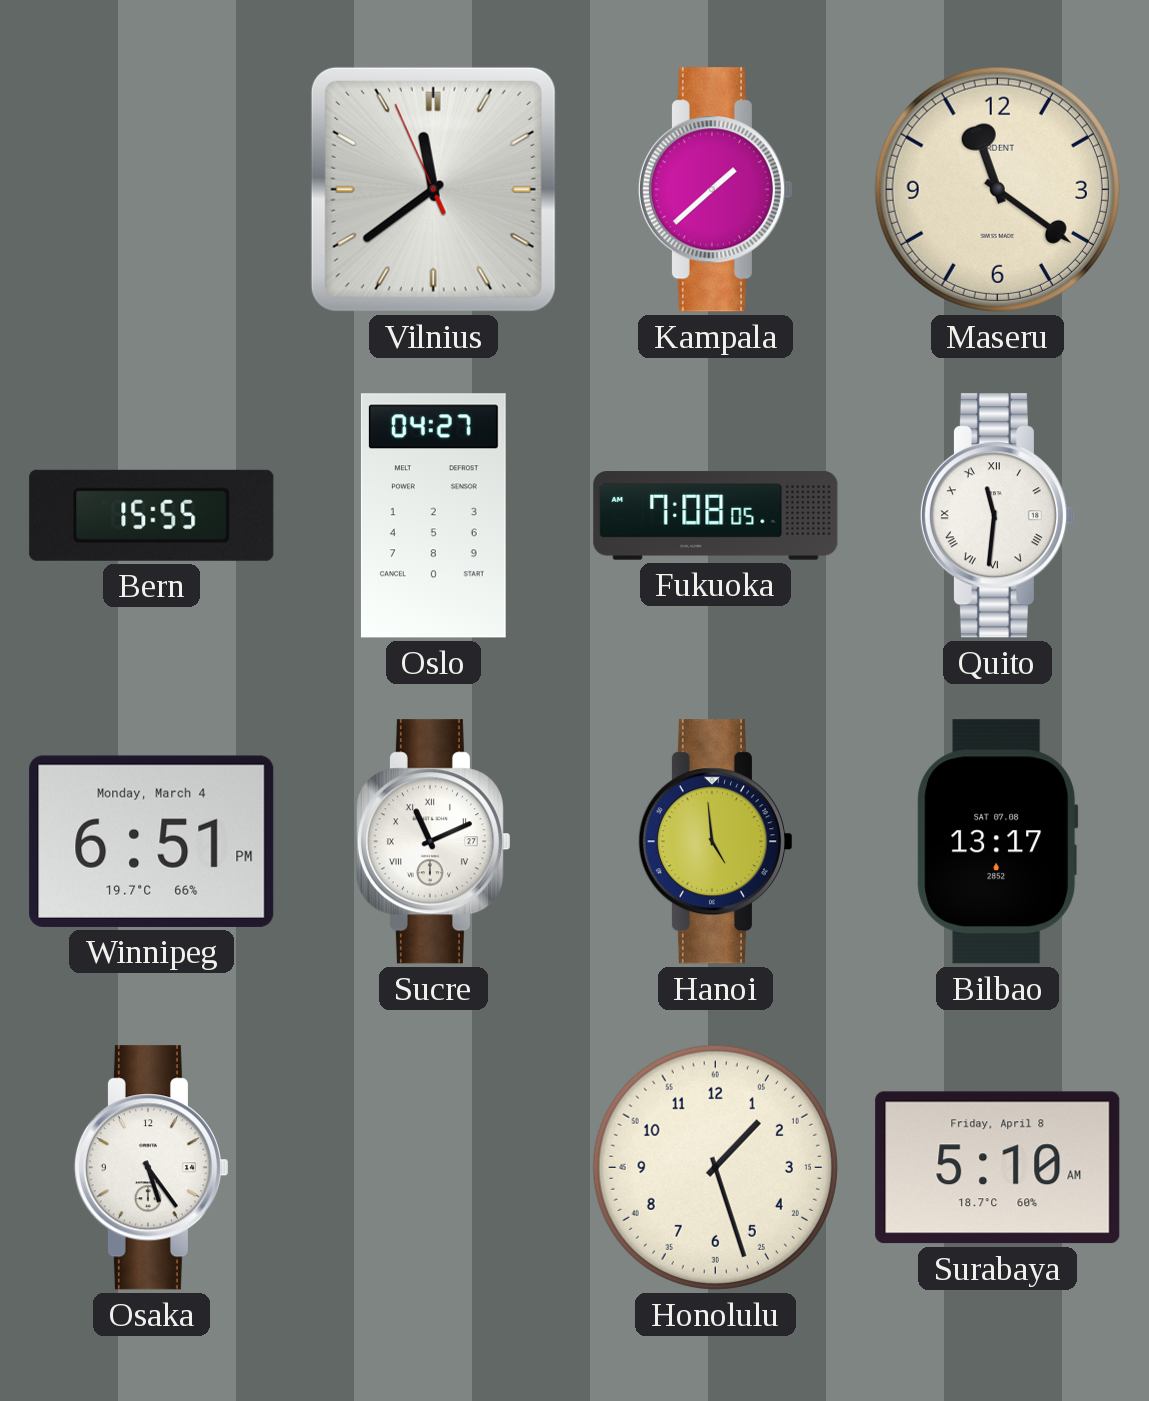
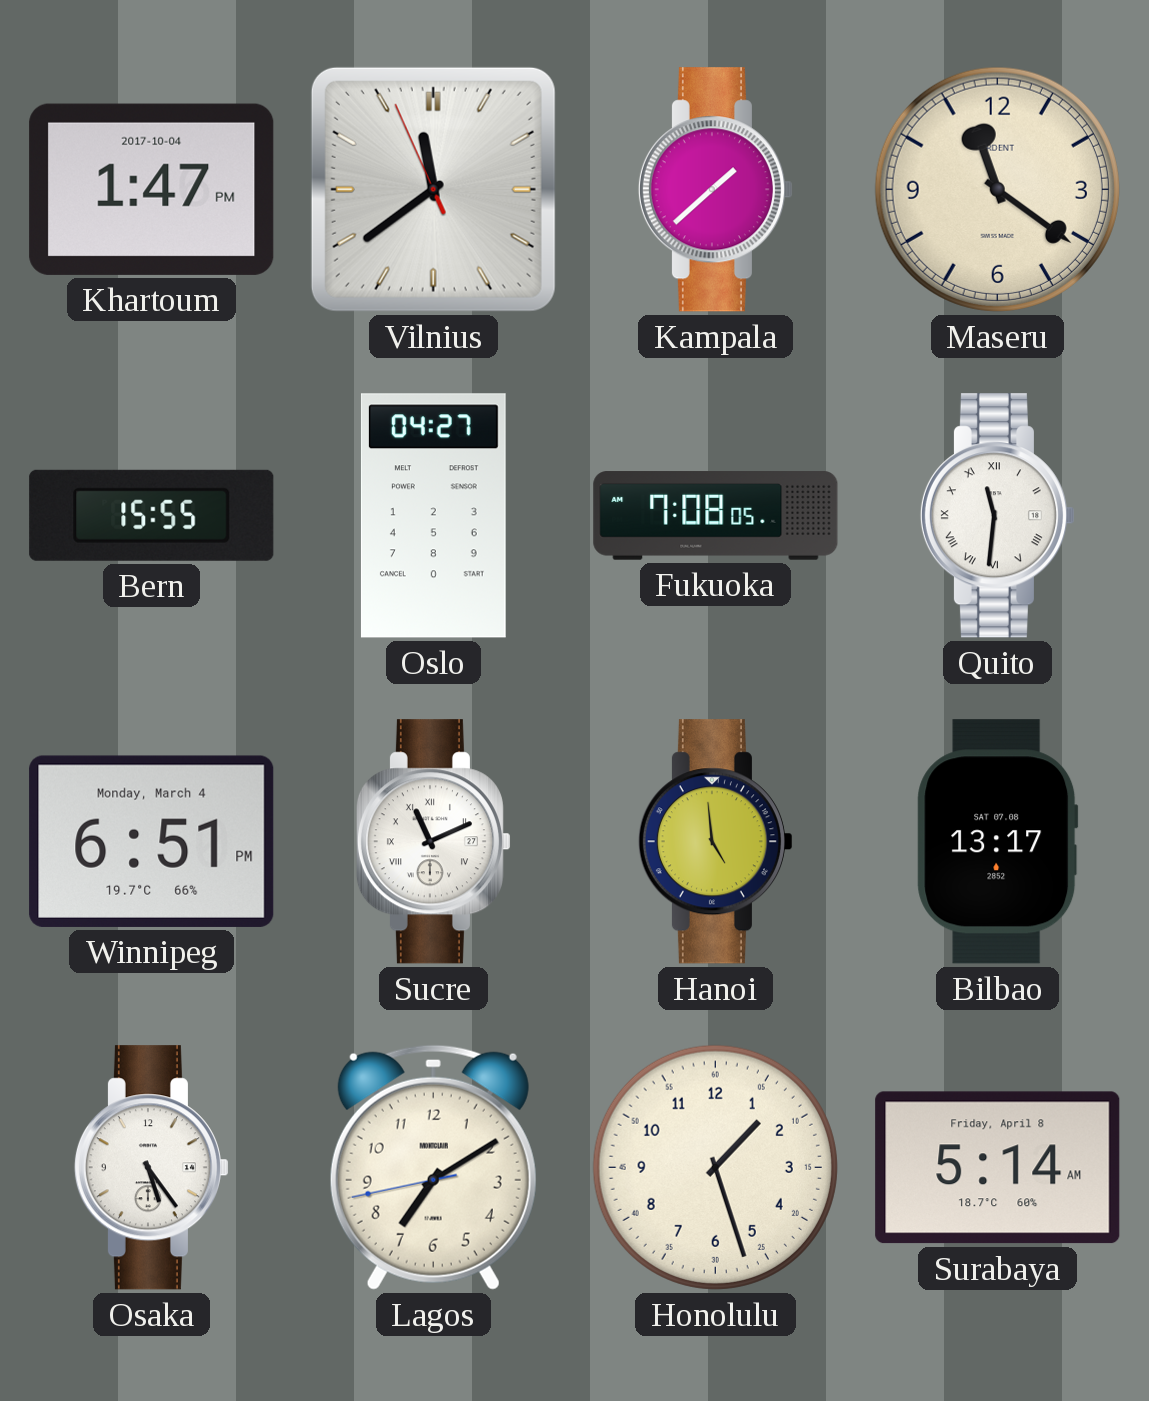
Khartoum: none -> 1:47
Lagos: none -> 7:09
Surabaya: 5:10 -> 5:14
